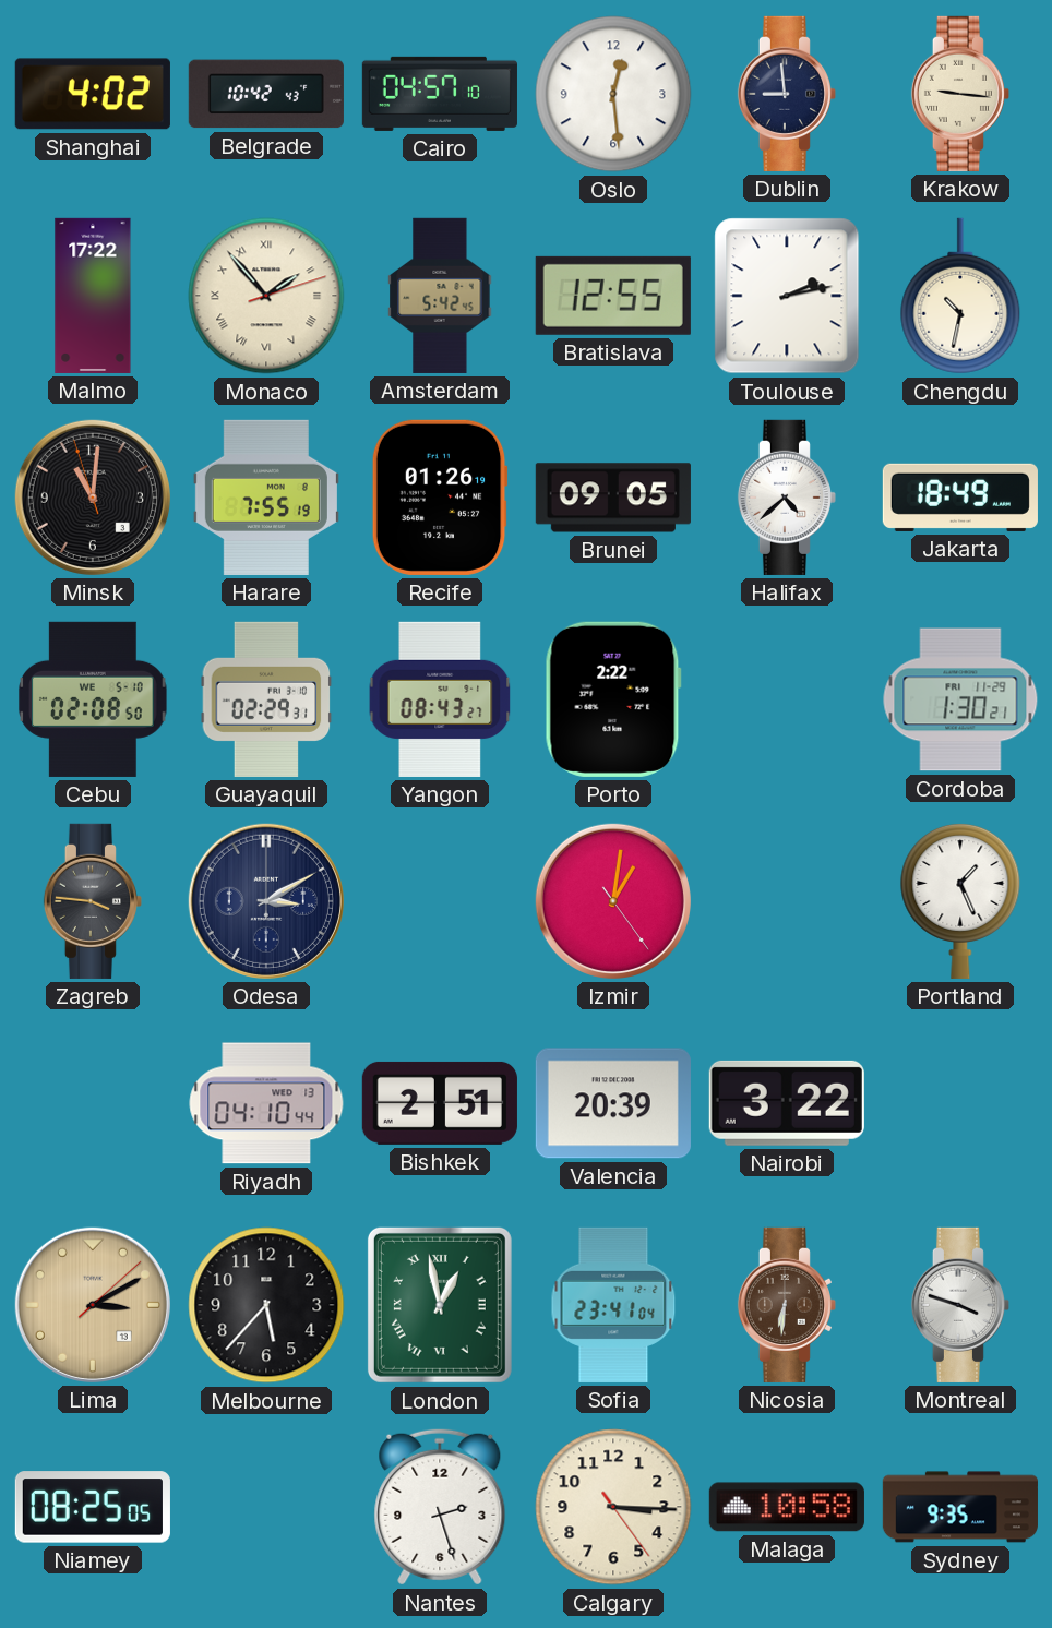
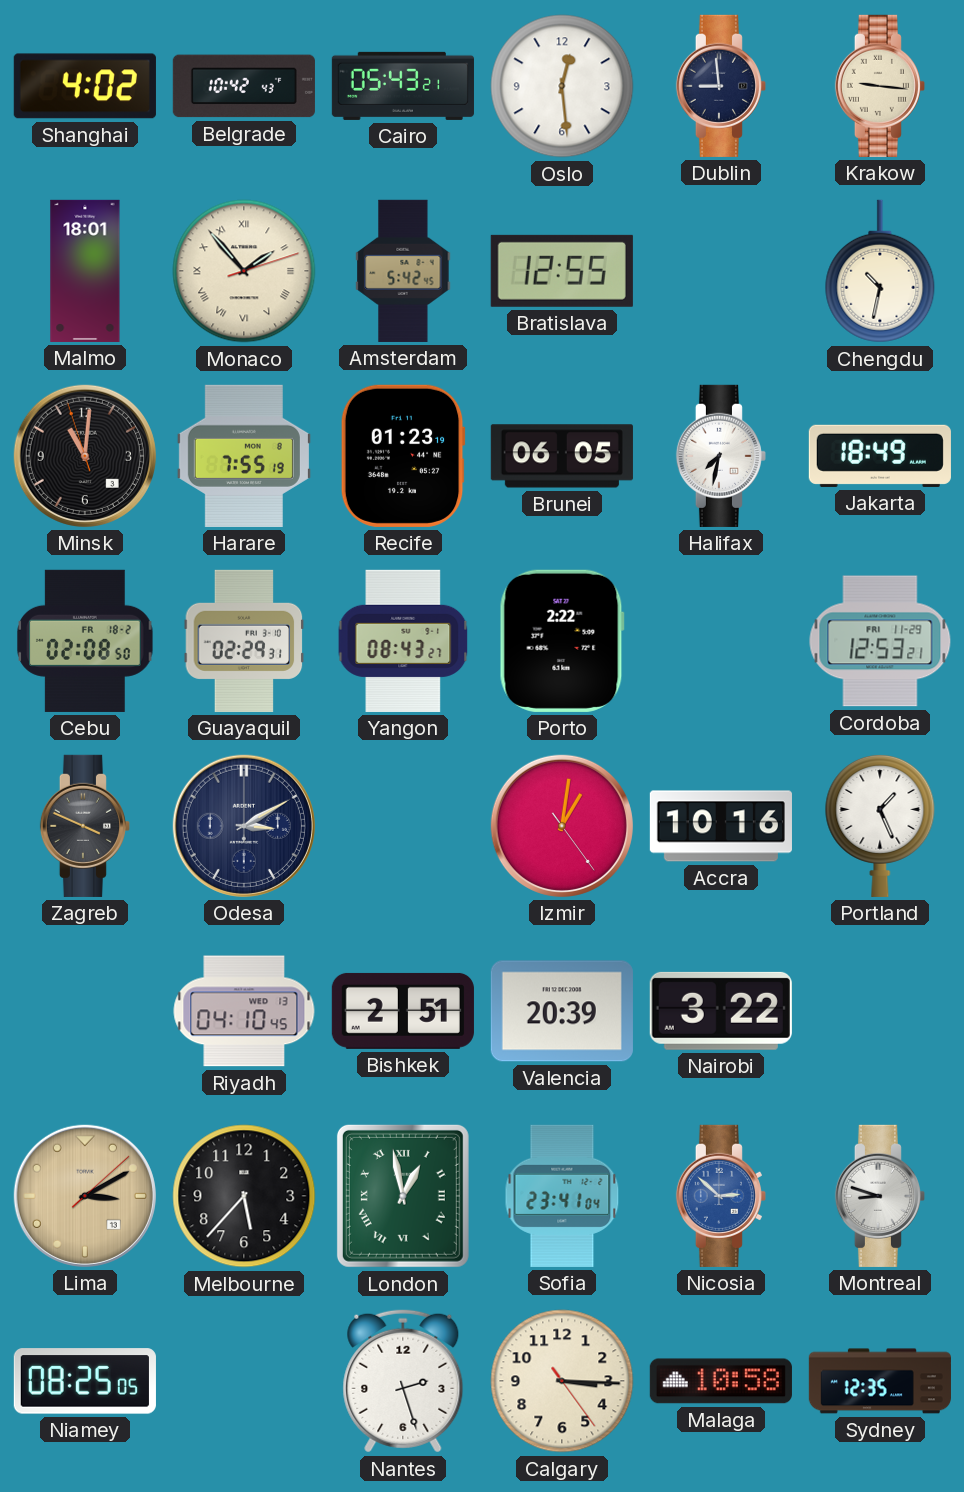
Cairo: 04:57 -> 05:43
Malmo: 17:22 -> 18:01
Toulouse: 2:13 -> none
Recife: 01:26 -> 01:23
Brunei: 09:05 -> 06:05
Halifax: 4:38 -> 7:32
Cebu date: WE 5-10 -> FR 18-2
Cordoba: 1:30 -> 12:53
Zagreb: 3:46 -> 3:49
Accra: none -> 10:16
Riyadh: 04:10:44 -> 04:10:45
Nicosia: 6:31 -> 2:52
Nicosia dial: brown -> blue
Montreal: 3:48 -> 8:48
Sydney: 9:35 -> 12:35
